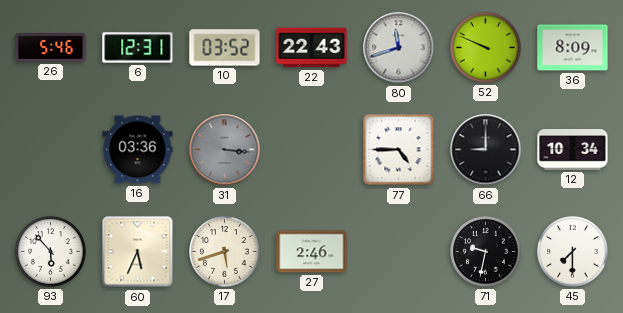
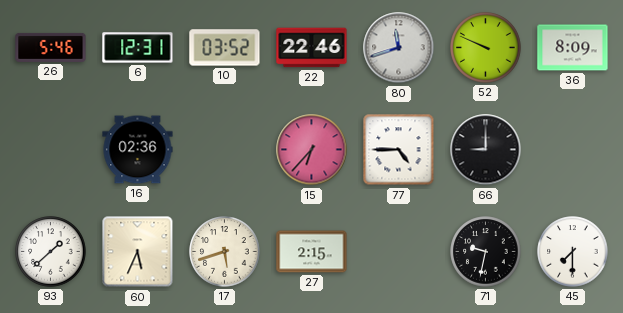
22: 22:43 -> 22:46
16: 03:36 -> 02:36
31: 3:16 -> none
15: none -> 6:37
12: 10:34 -> none
93: 5:53 -> 1:38
27: 2:46 -> 2:15
